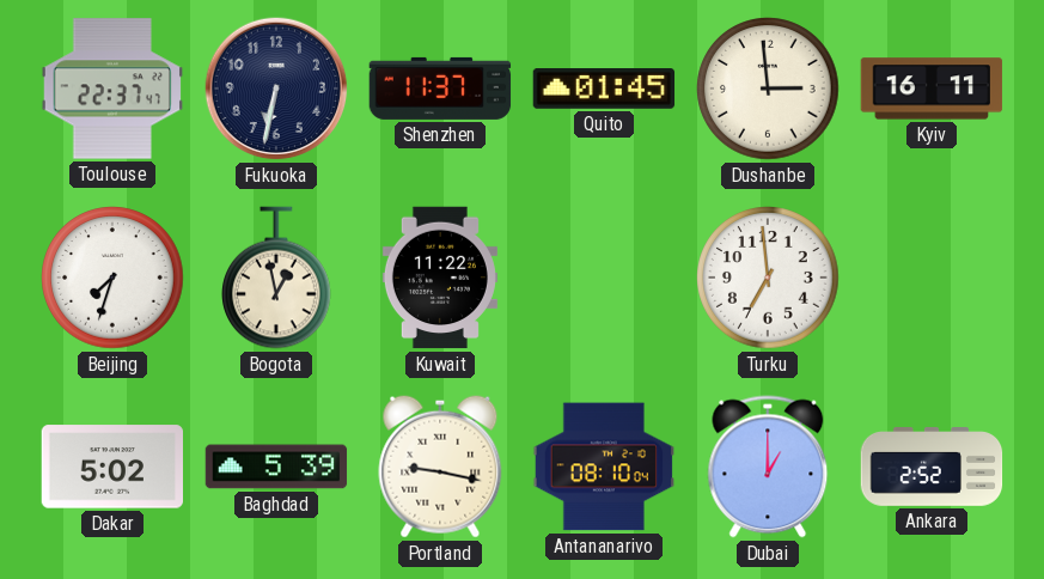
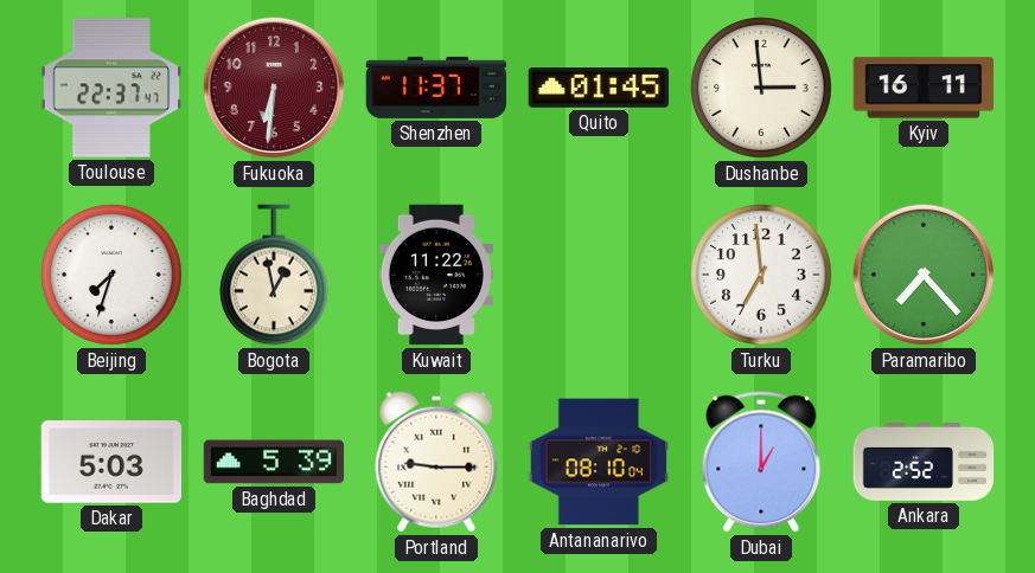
Fukuoka: 6:32 -> 6:31
Fukuoka dial: navy -> burgundy
Paramaribo: none -> 7:23
Dakar: 5:02 -> 5:03
Portland: 9:17 -> 9:15
